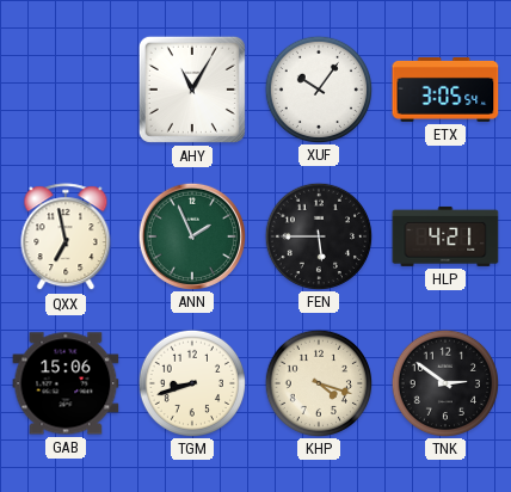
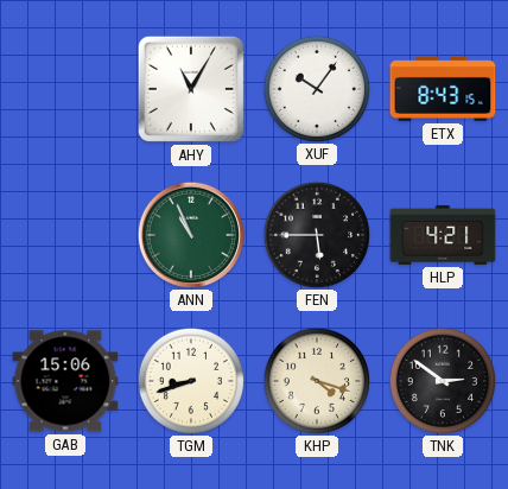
ETX: 3:05 -> 8:43
QXX: 6:58 -> none
ANN: 1:56 -> 10:56
